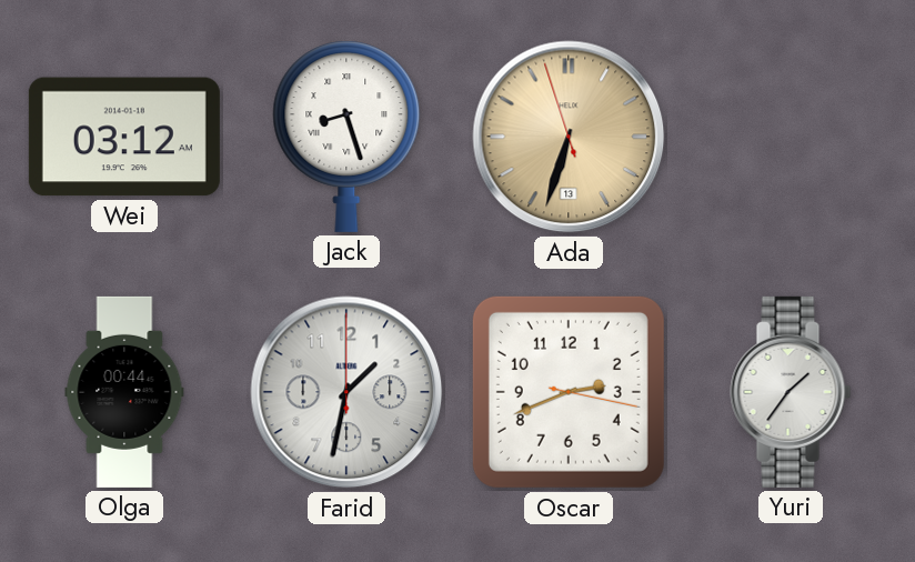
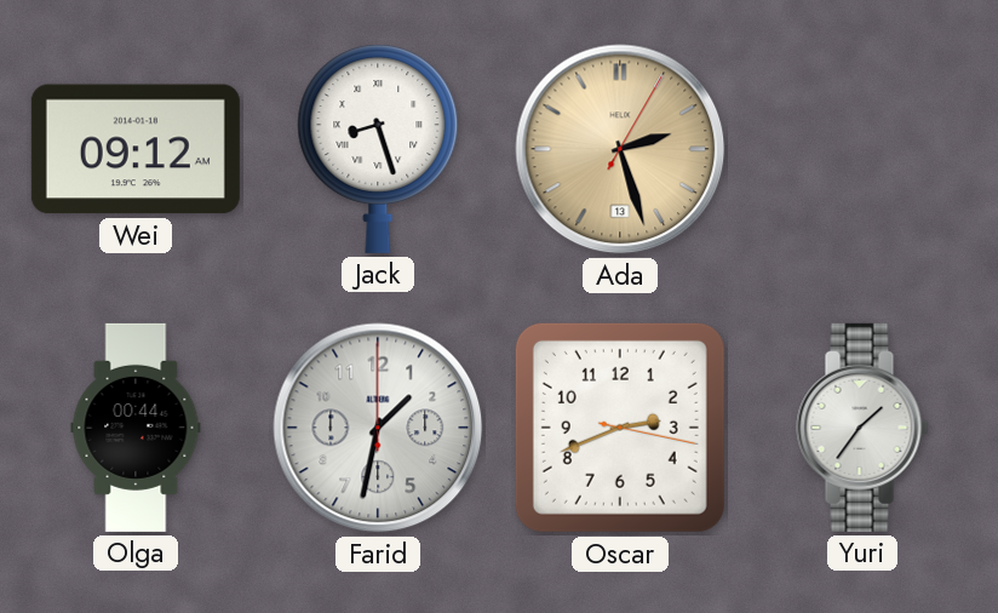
Wei: 03:12 -> 09:12
Ada: 6:32 -> 2:27
